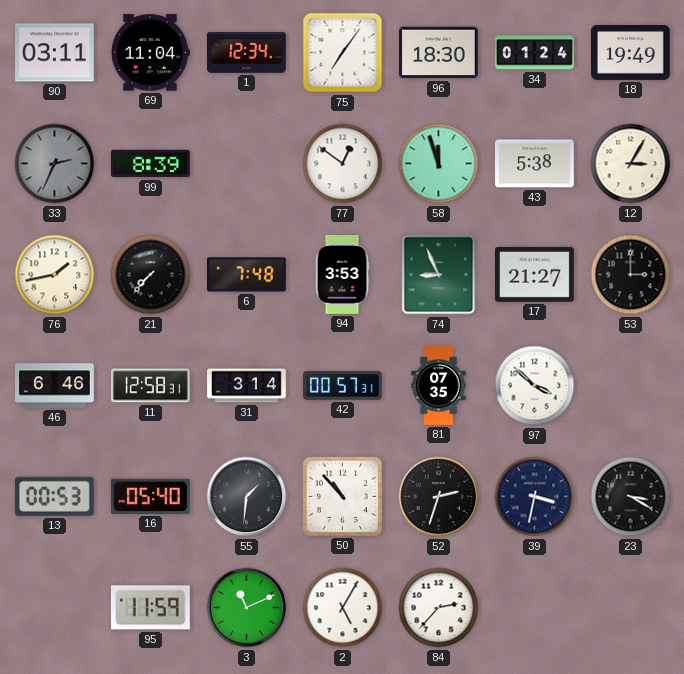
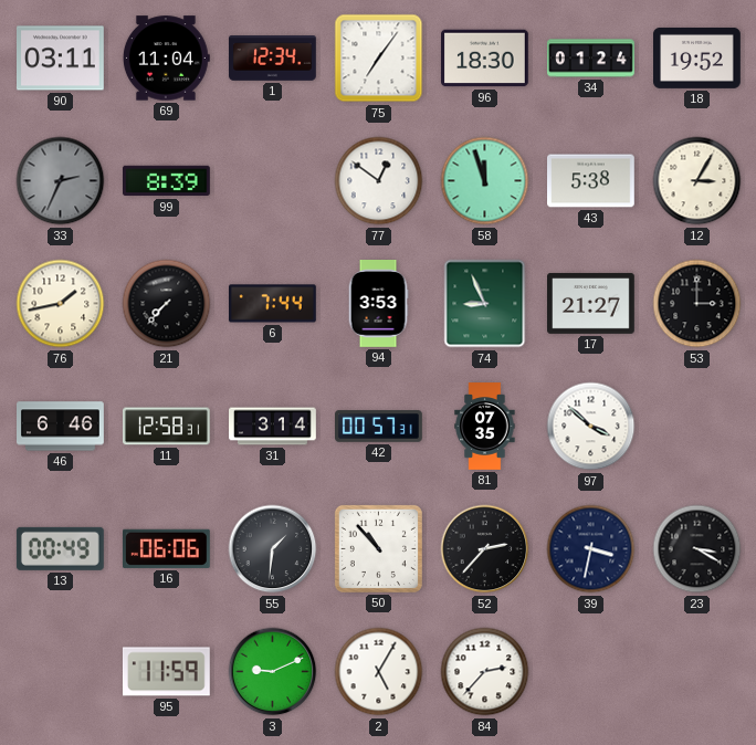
18: 19:49 -> 19:52
6: 7:48 -> 7:44
13: 00:53 -> 00:49
16: 05:40 -> 06:06
52: 2:33 -> 2:37
3: 11:11 -> 9:11
